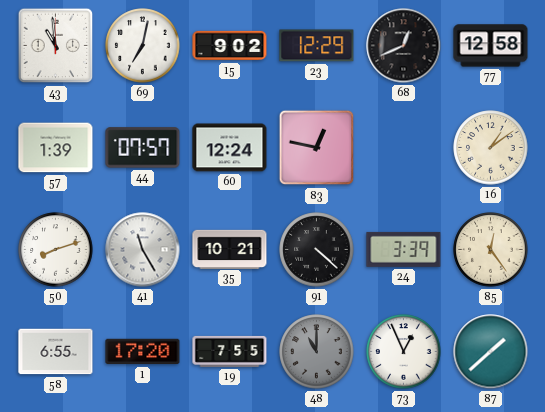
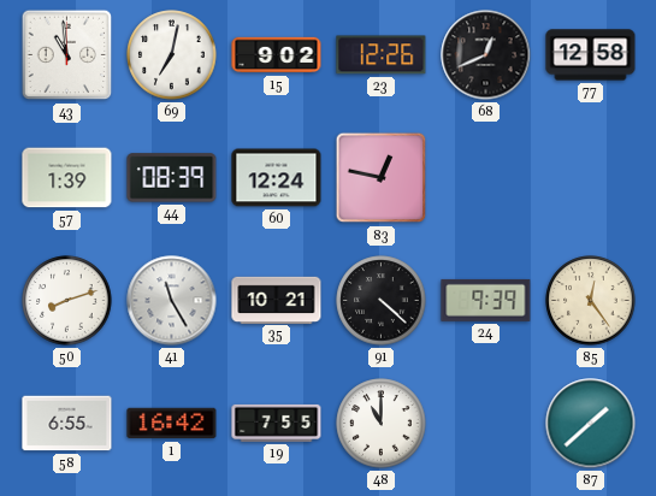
23: 12:29 -> 12:26
44: 07:57 -> 08:39
16: 1:09 -> none
24: 3:39 -> 9:39
1: 17:20 -> 16:42
48 dial: grey -> white
73: 12:56 -> none
